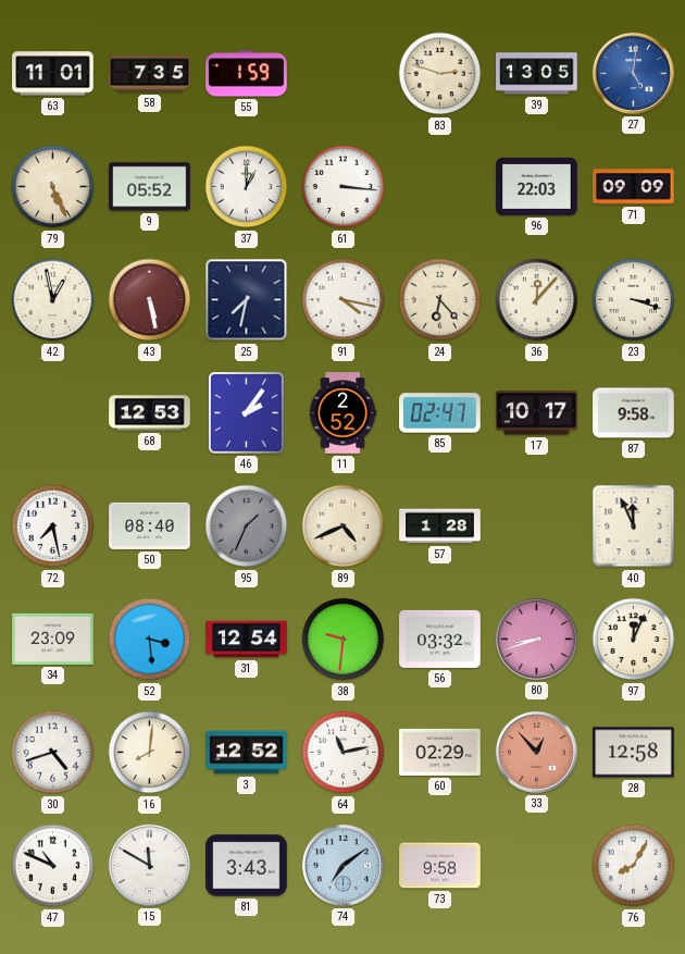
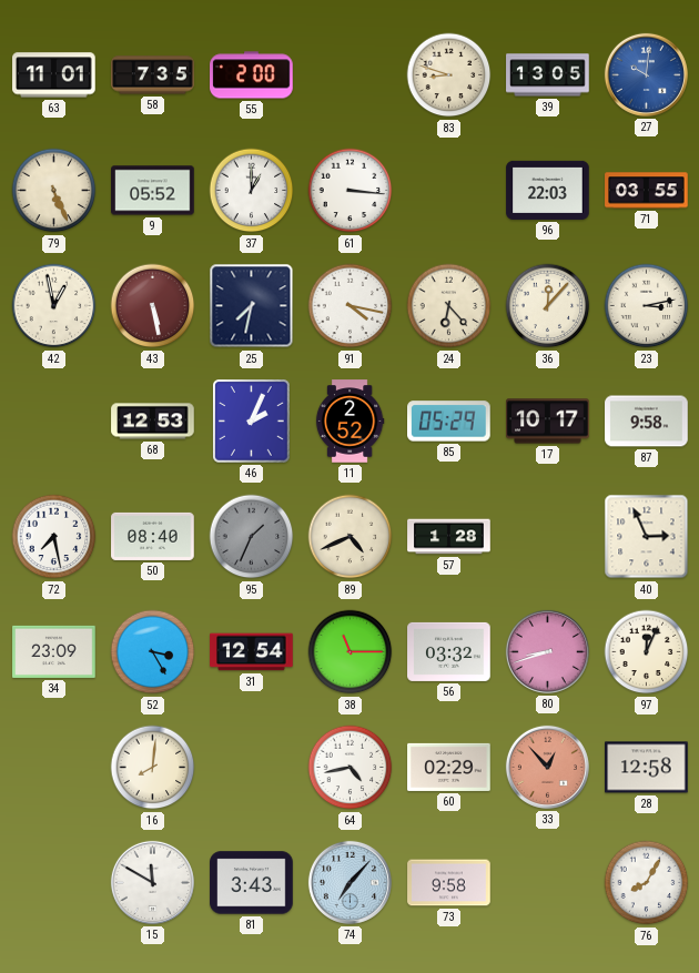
55: 1:59 -> 2:00
83: 2:48 -> 8:48
27: 5:01 -> 10:01
71: 09:09 -> 03:55
23: 3:18 -> 3:13
46: 2:06 -> 2:04
85: 02:47 -> 05:29
40: 11:56 -> 2:56
52: 3:29 -> 3:25
38: 9:31 -> 11:15
30: 4:42 -> none
3: 12:52 -> none
64: 11:13 -> 4:43
47: 10:49 -> none
74: 7:09 -> 7:07
